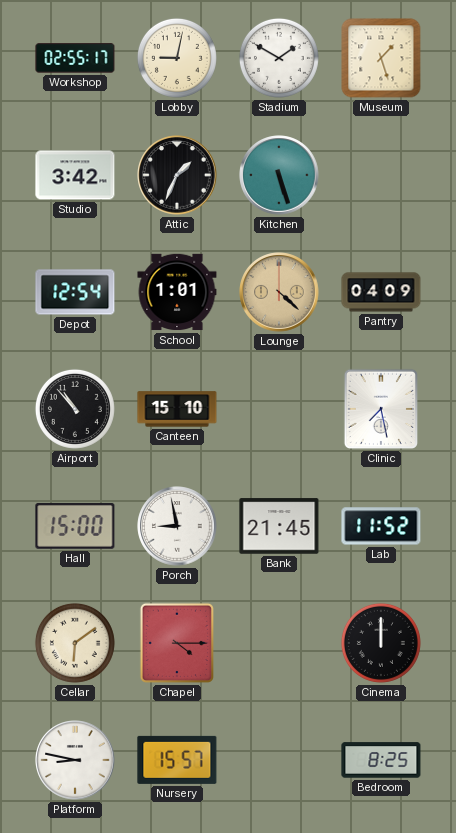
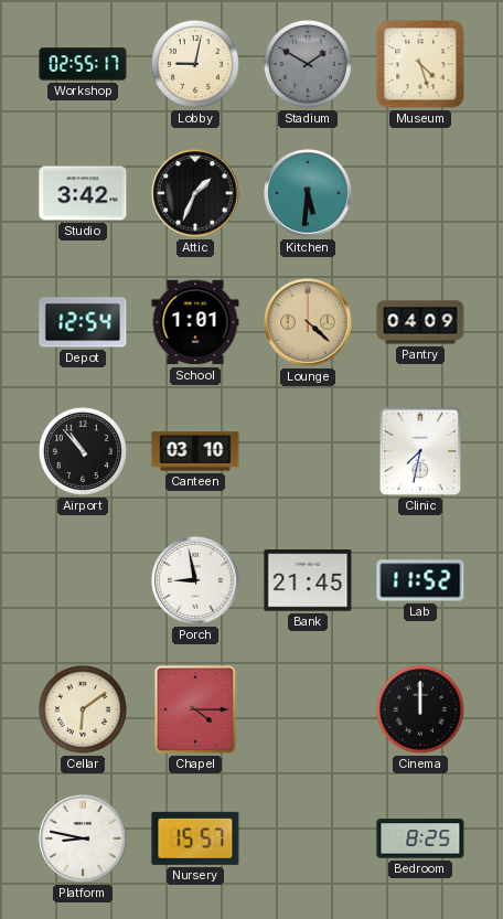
Stadium dial: white -> grey
Museum: 1:27 -> 4:27
Kitchen: 5:27 -> 5:31
Canteen: 15:10 -> 03:10
Clinic: 7:28 -> 7:32
Hall: 15:00 -> none
